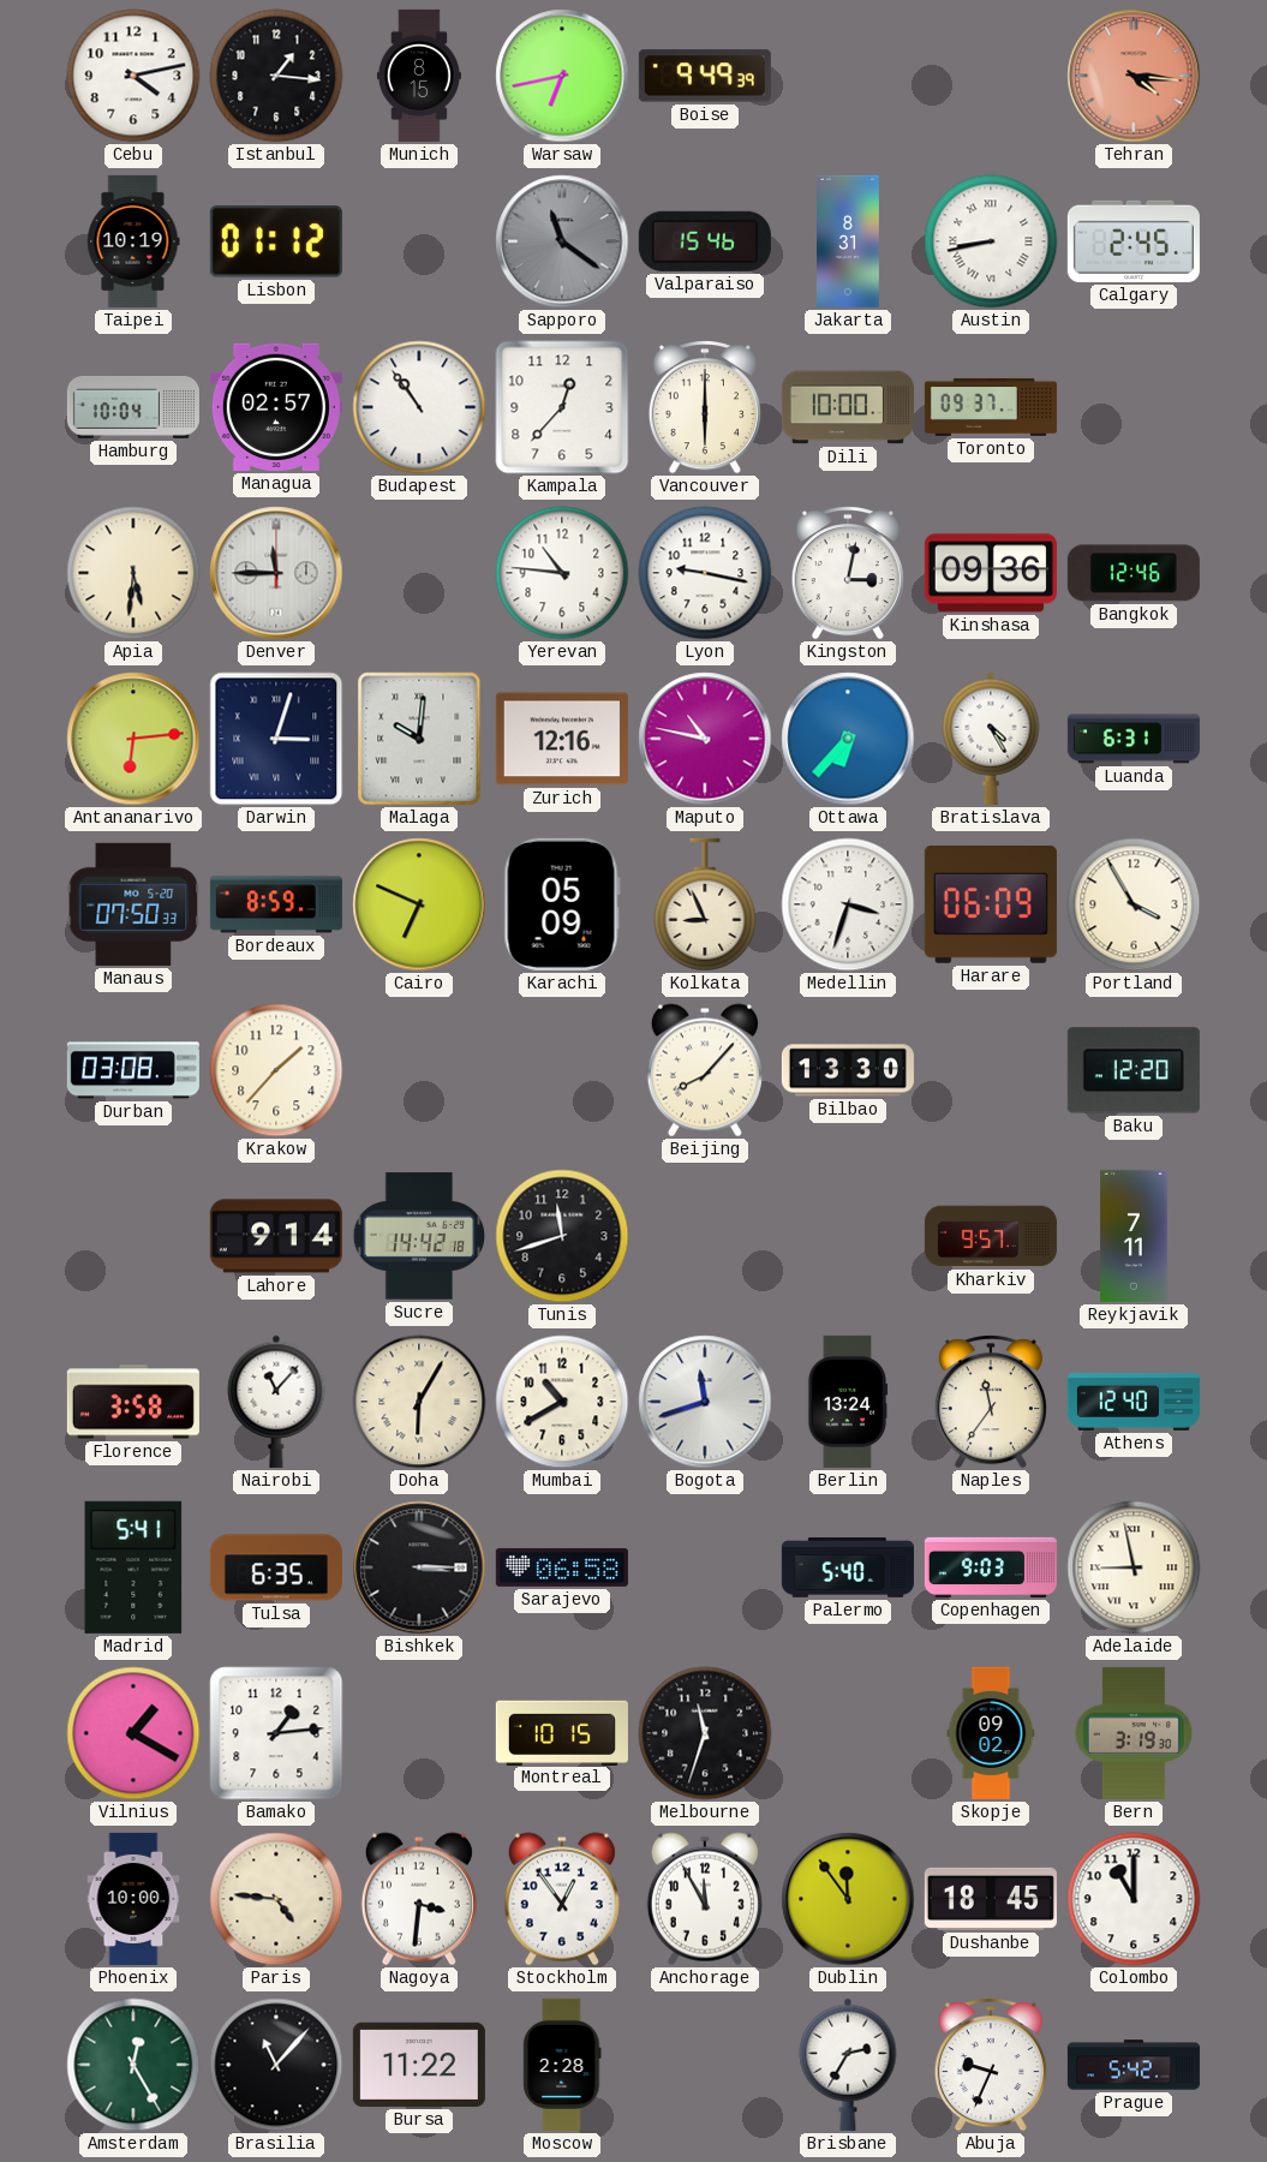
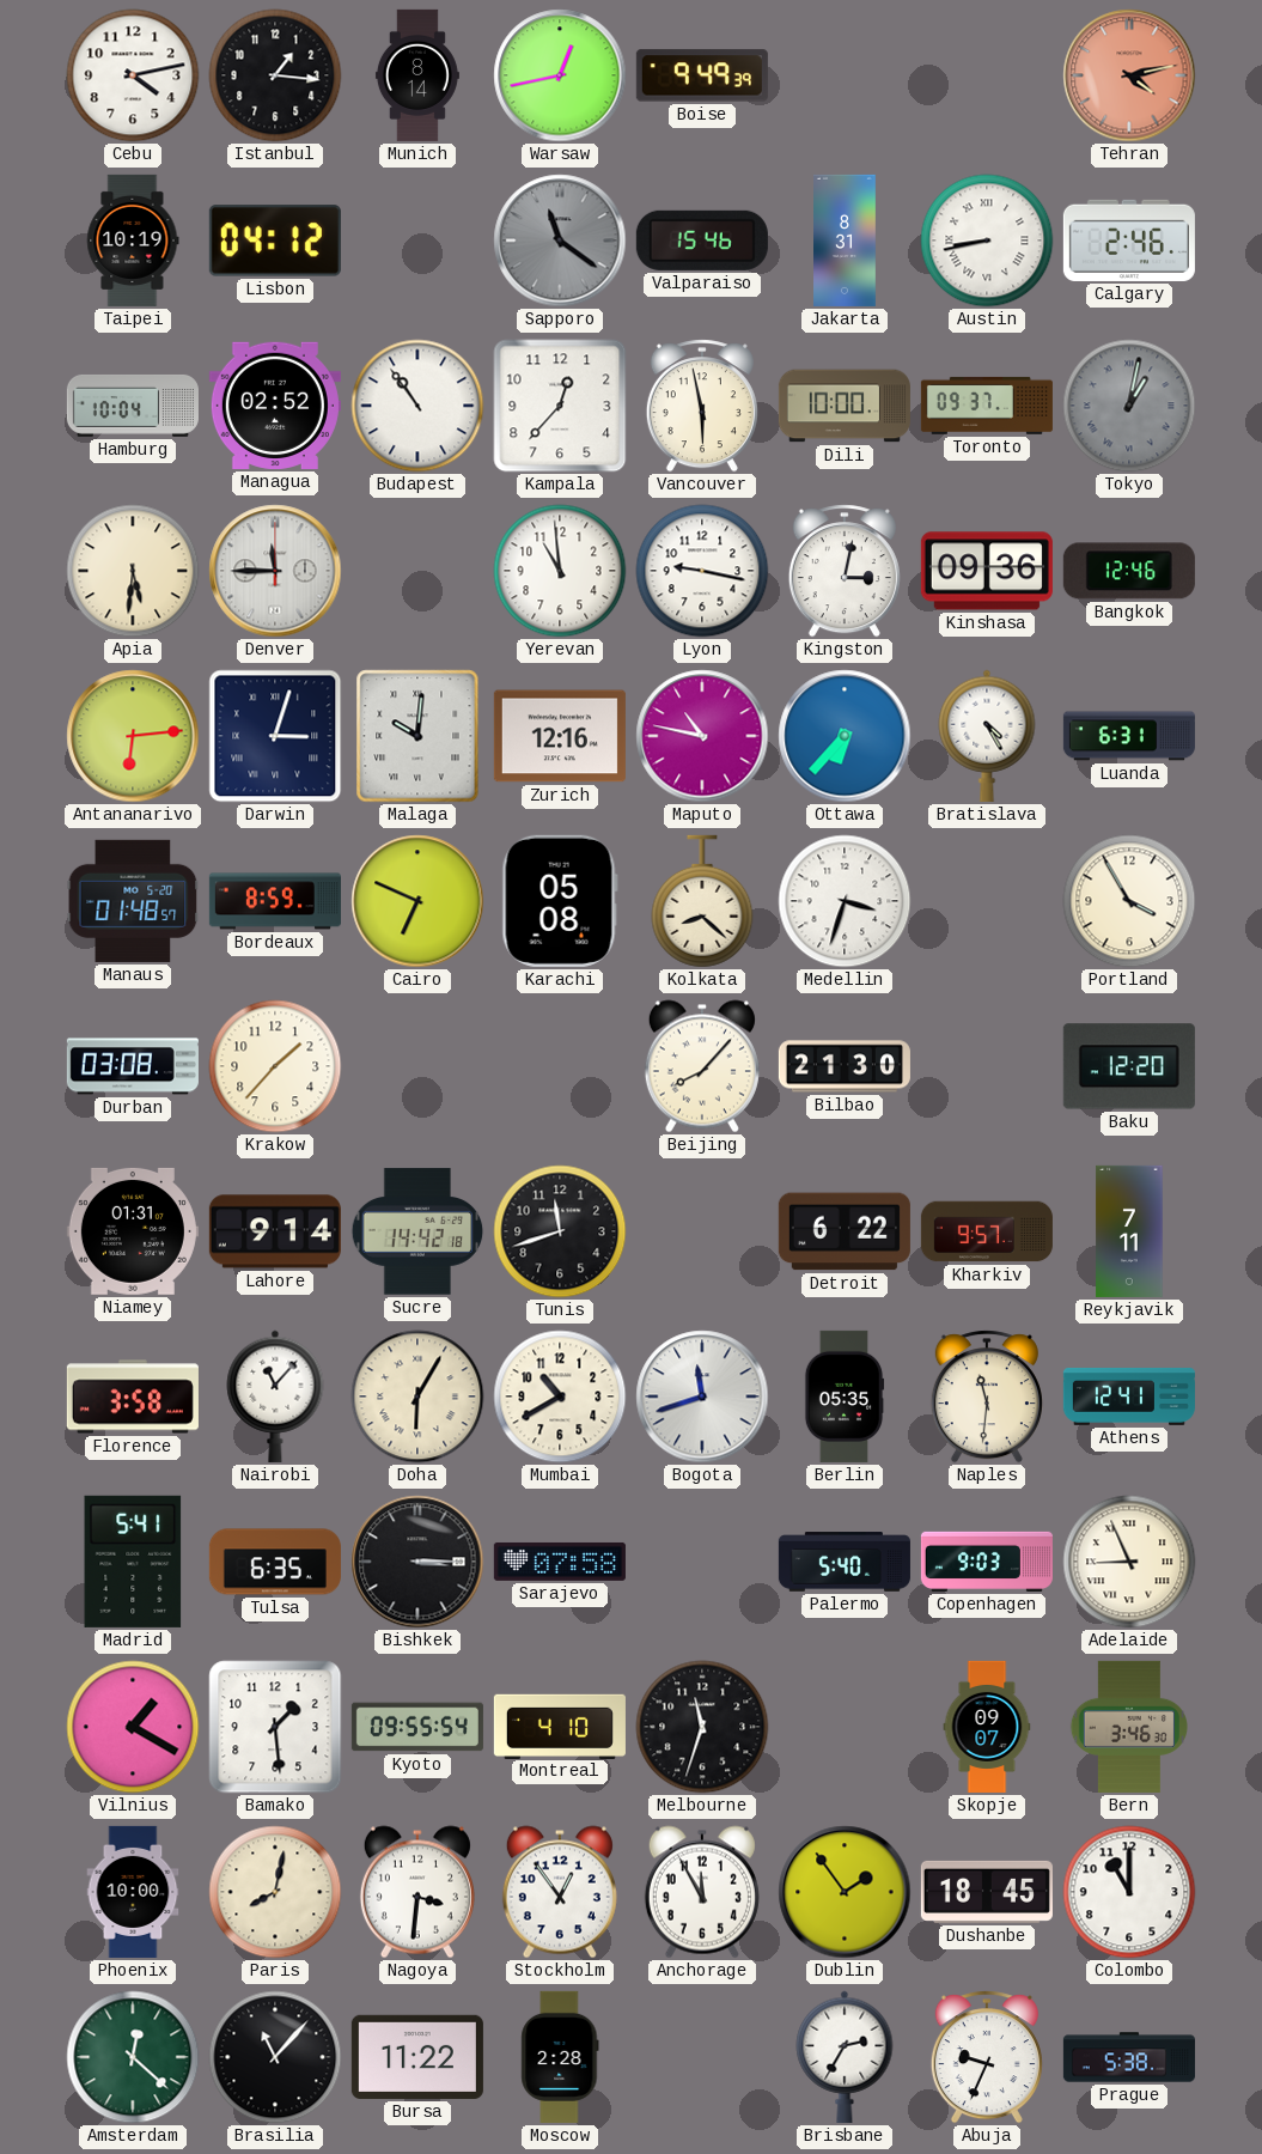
Munich: 8:15 -> 8:14
Warsaw: 6:43 -> 12:43
Tehran: 4:16 -> 4:13
Lisbon: 01:12 -> 04:12
Calgary: 2:45 -> 2:46
Managua: 02:57 -> 02:52
Vancouver: 6:00 -> 5:58
Tokyo: none -> 1:02
Yerevan: 10:46 -> 10:59
Manaus: 07:50 -> 01:48
Karachi: 05:09 -> 05:08
Kolkata: 8:56 -> 8:22
Harare: 06:09 -> none
Bilbao: 13:30 -> 21:30
Niamey: none -> 01:31
Detroit: none -> 6:22
Berlin: 13:24 -> 05:35
Naples: 11:36 -> 11:31
Athens: 12:40 -> 12:41
Sarajevo: 06:58 -> 07:58
Adelaide: 8:58 -> 8:56
Bamako: 1:14 -> 1:29
Kyoto: none -> 09:55
Montreal: 10:15 -> 4:10
Skopje: 09:02 -> 09:07
Bern: 3:19 -> 3:46
Paris: 4:46 -> 8:02
Dublin: 11:54 -> 1:54
Amsterdam: 12:25 -> 12:22
Prague: 5:42 -> 5:38
